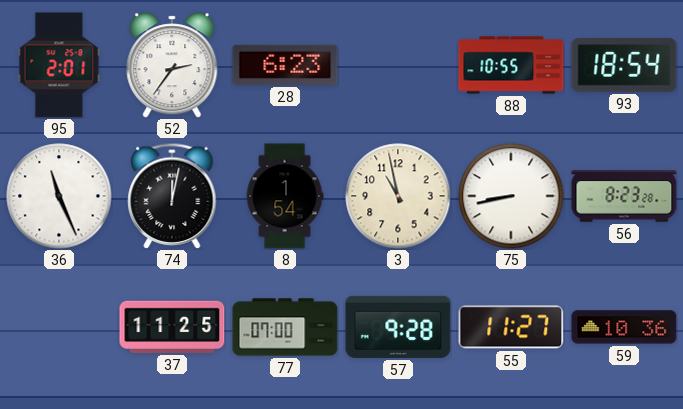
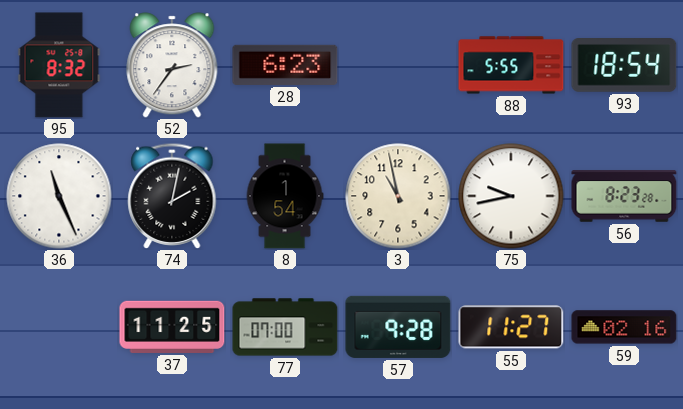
95: 2:01 -> 8:32
88: 10:55 -> 5:55
74: 12:02 -> 2:02
75: 8:43 -> 9:43
59: 10:36 -> 02:16
